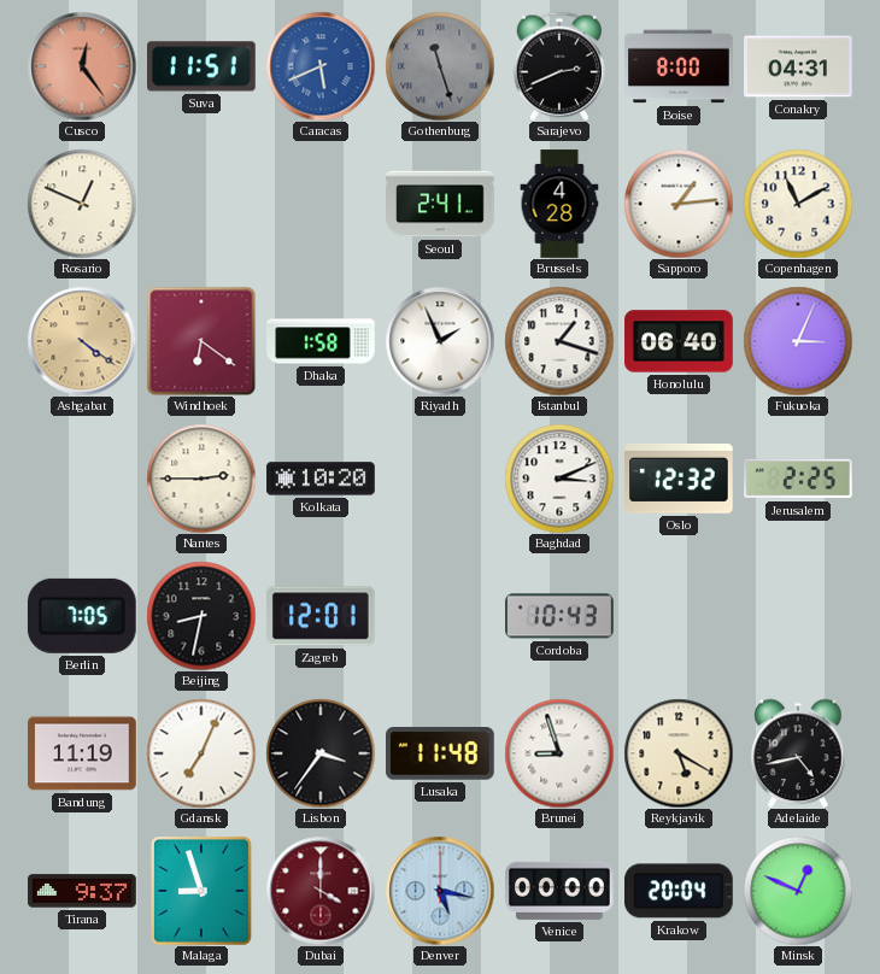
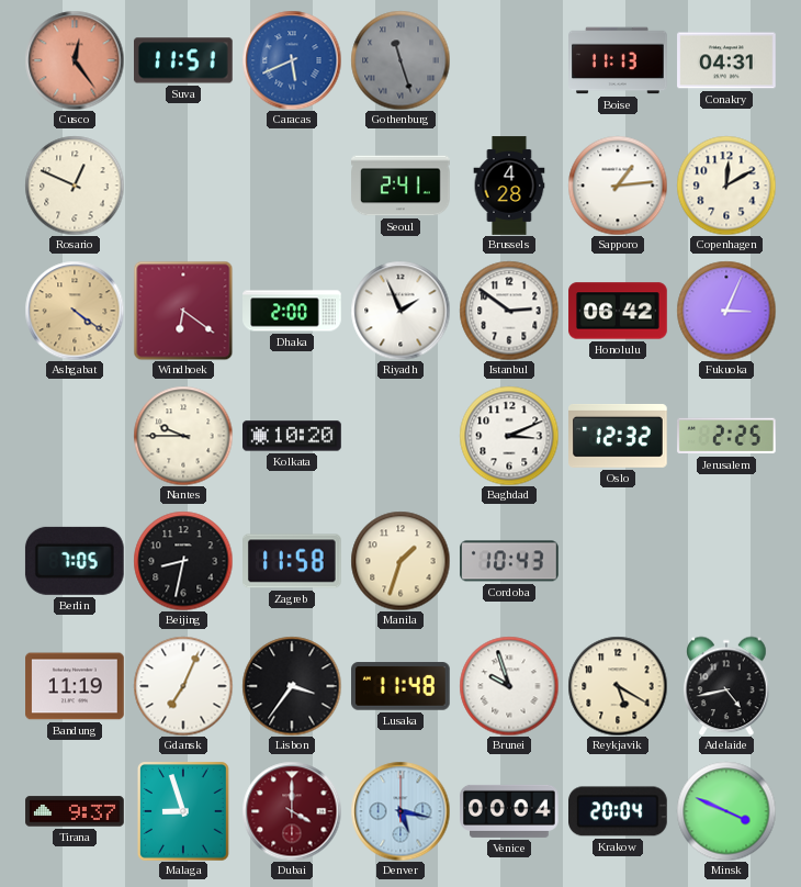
Sarajevo: 2:41 -> none
Boise: 8:00 -> 11:13
Copenhagen: 11:10 -> 12:10
Dhaka: 1:58 -> 2:00
Istanbul: 1:18 -> 2:51
Honolulu: 06:40 -> 06:42
Nantes: 2:45 -> 9:45
Zagreb: 12:01 -> 11:58
Manila: none -> 1:33
Brunei: 8:57 -> 9:57
Venice: 00:00 -> 00:04
Minsk: 12:49 -> 3:49
